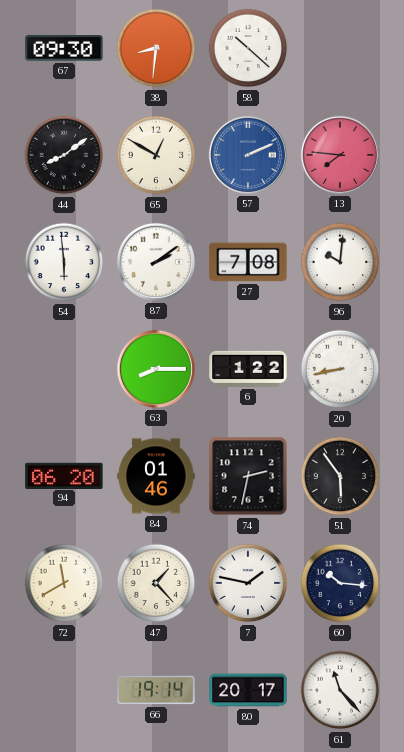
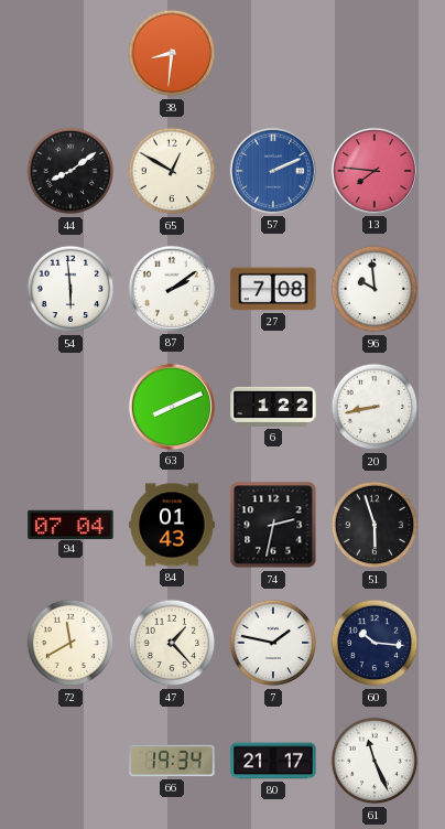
67: 09:30 -> none
58: 10:22 -> none
96: 10:01 -> 9:59
63: 8:15 -> 8:11
94: 06:20 -> 07:04
84: 01:46 -> 01:43
51: 5:54 -> 5:57
66: 19:14 -> 19:34
80: 20:17 -> 21:17
61: 11:23 -> 11:26
